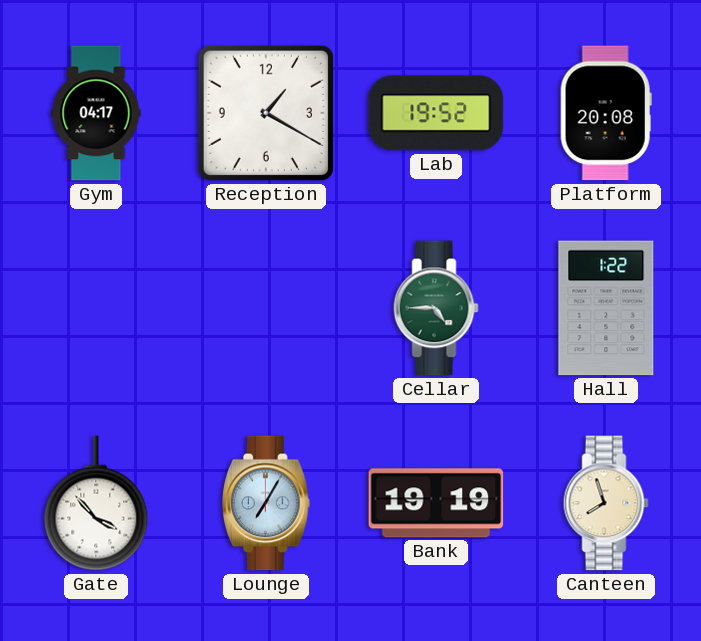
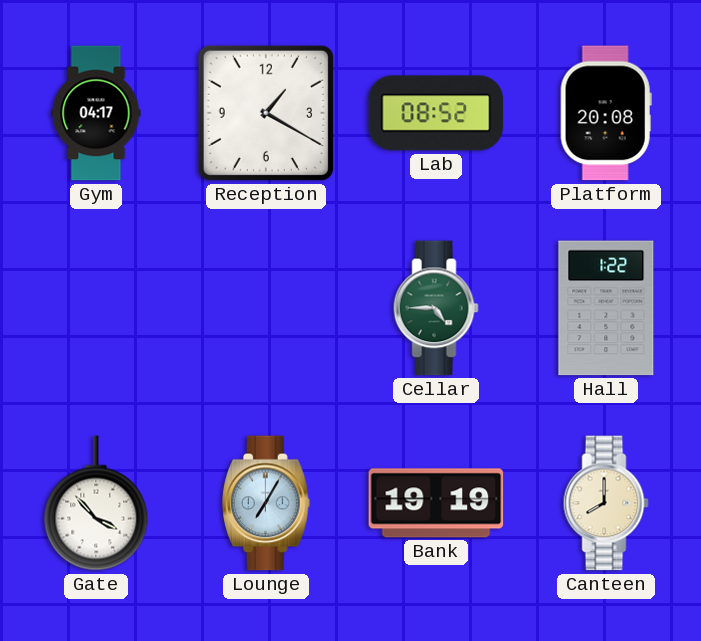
Lab: 19:52 -> 08:52
Canteen: 7:57 -> 8:00
